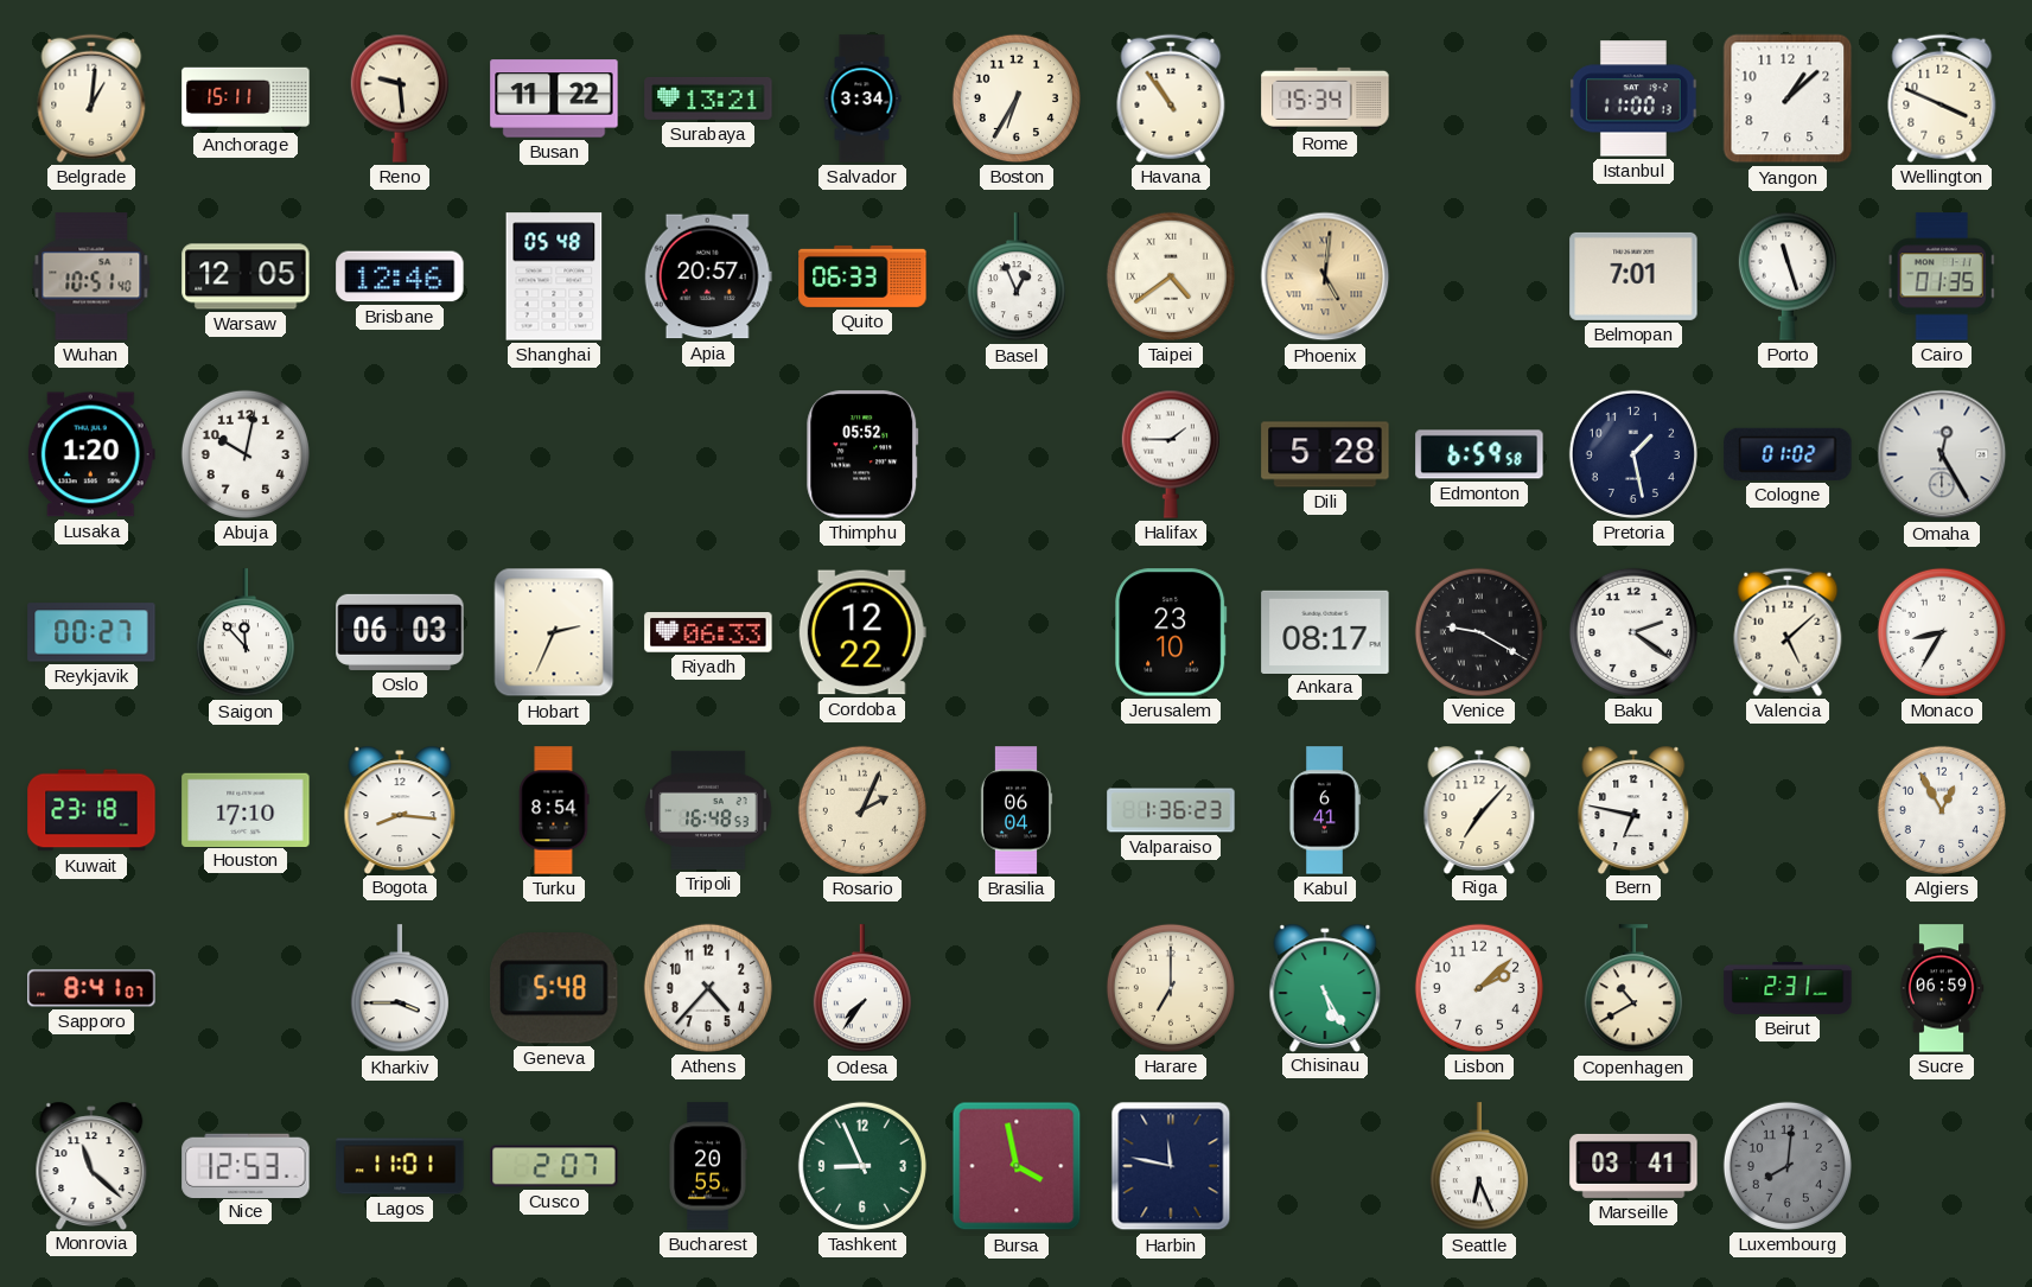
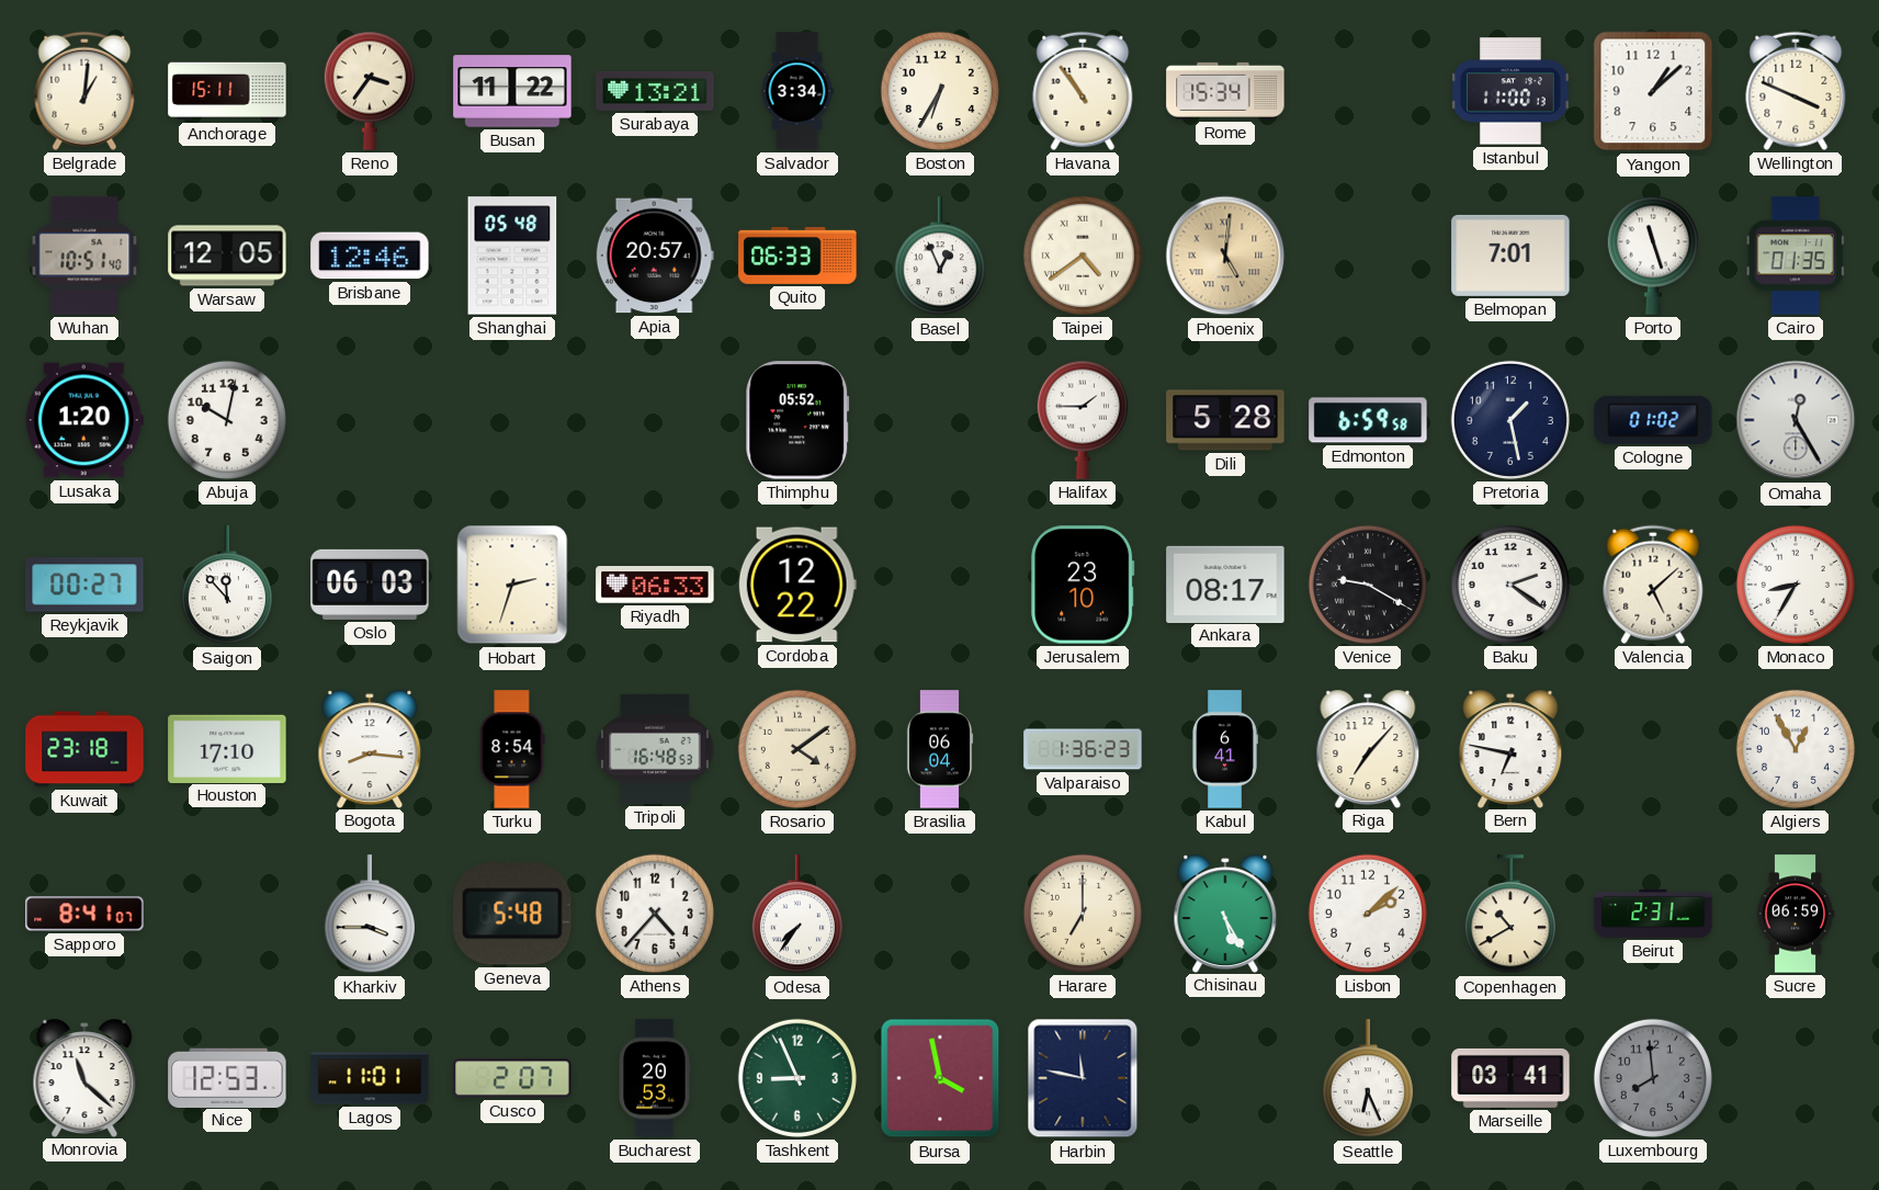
Reno: 9:29 -> 3:36
Hobart: 2:34 -> 2:33
Rosario: 2:04 -> 4:09
Bucharest: 20:55 -> 20:53
Luxembourg: 8:01 -> 7:59
